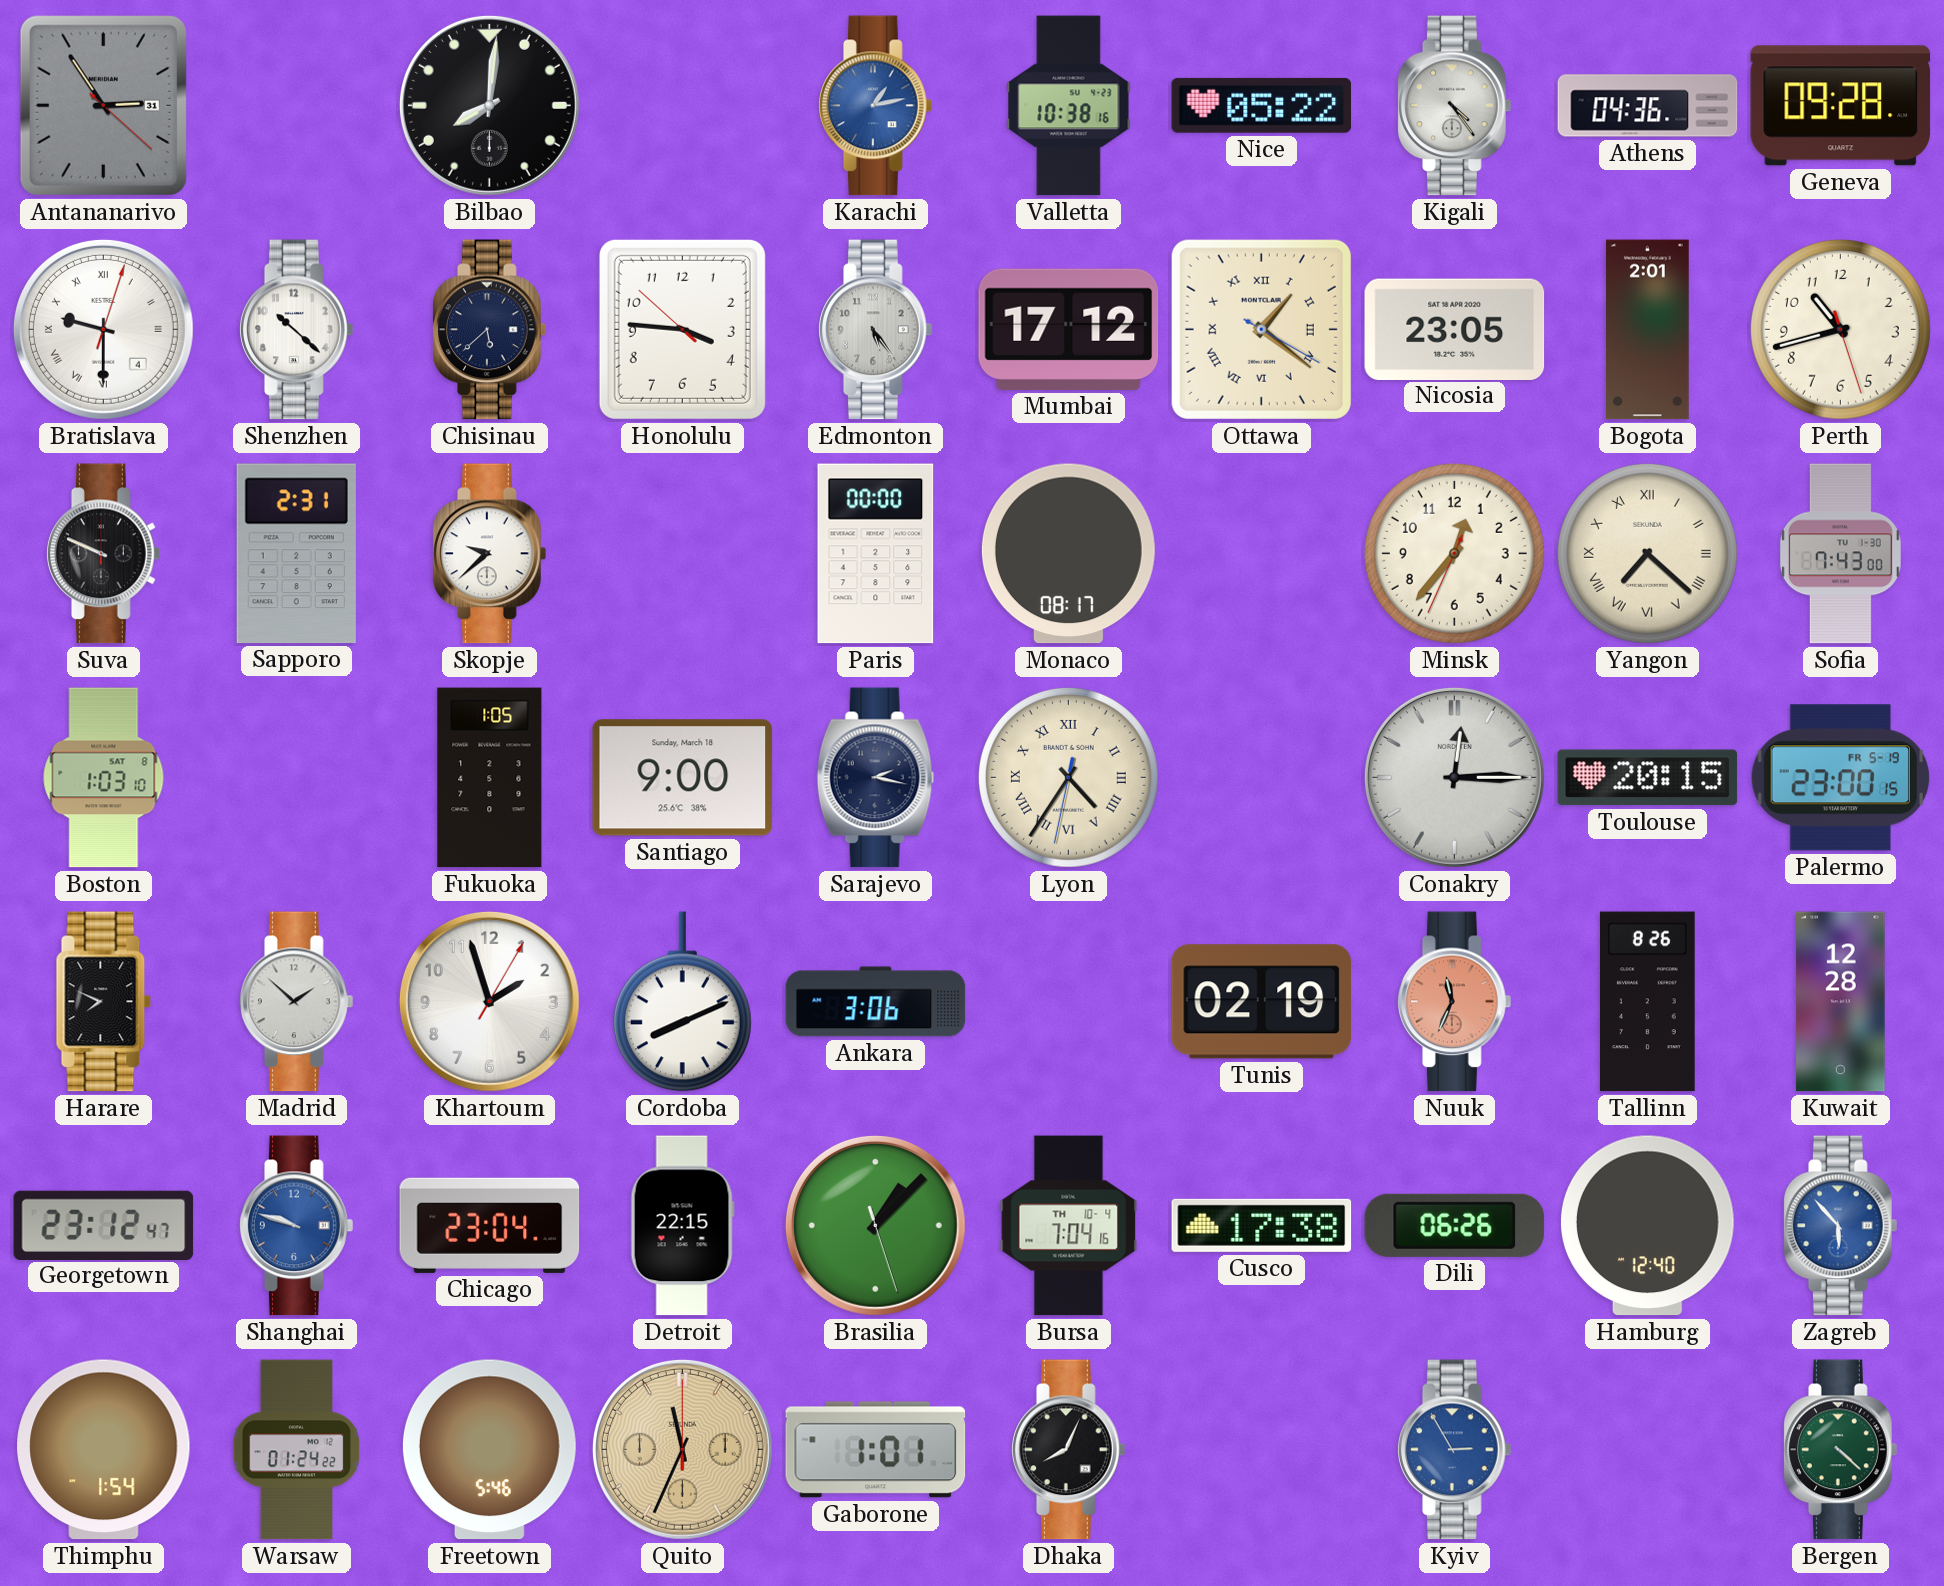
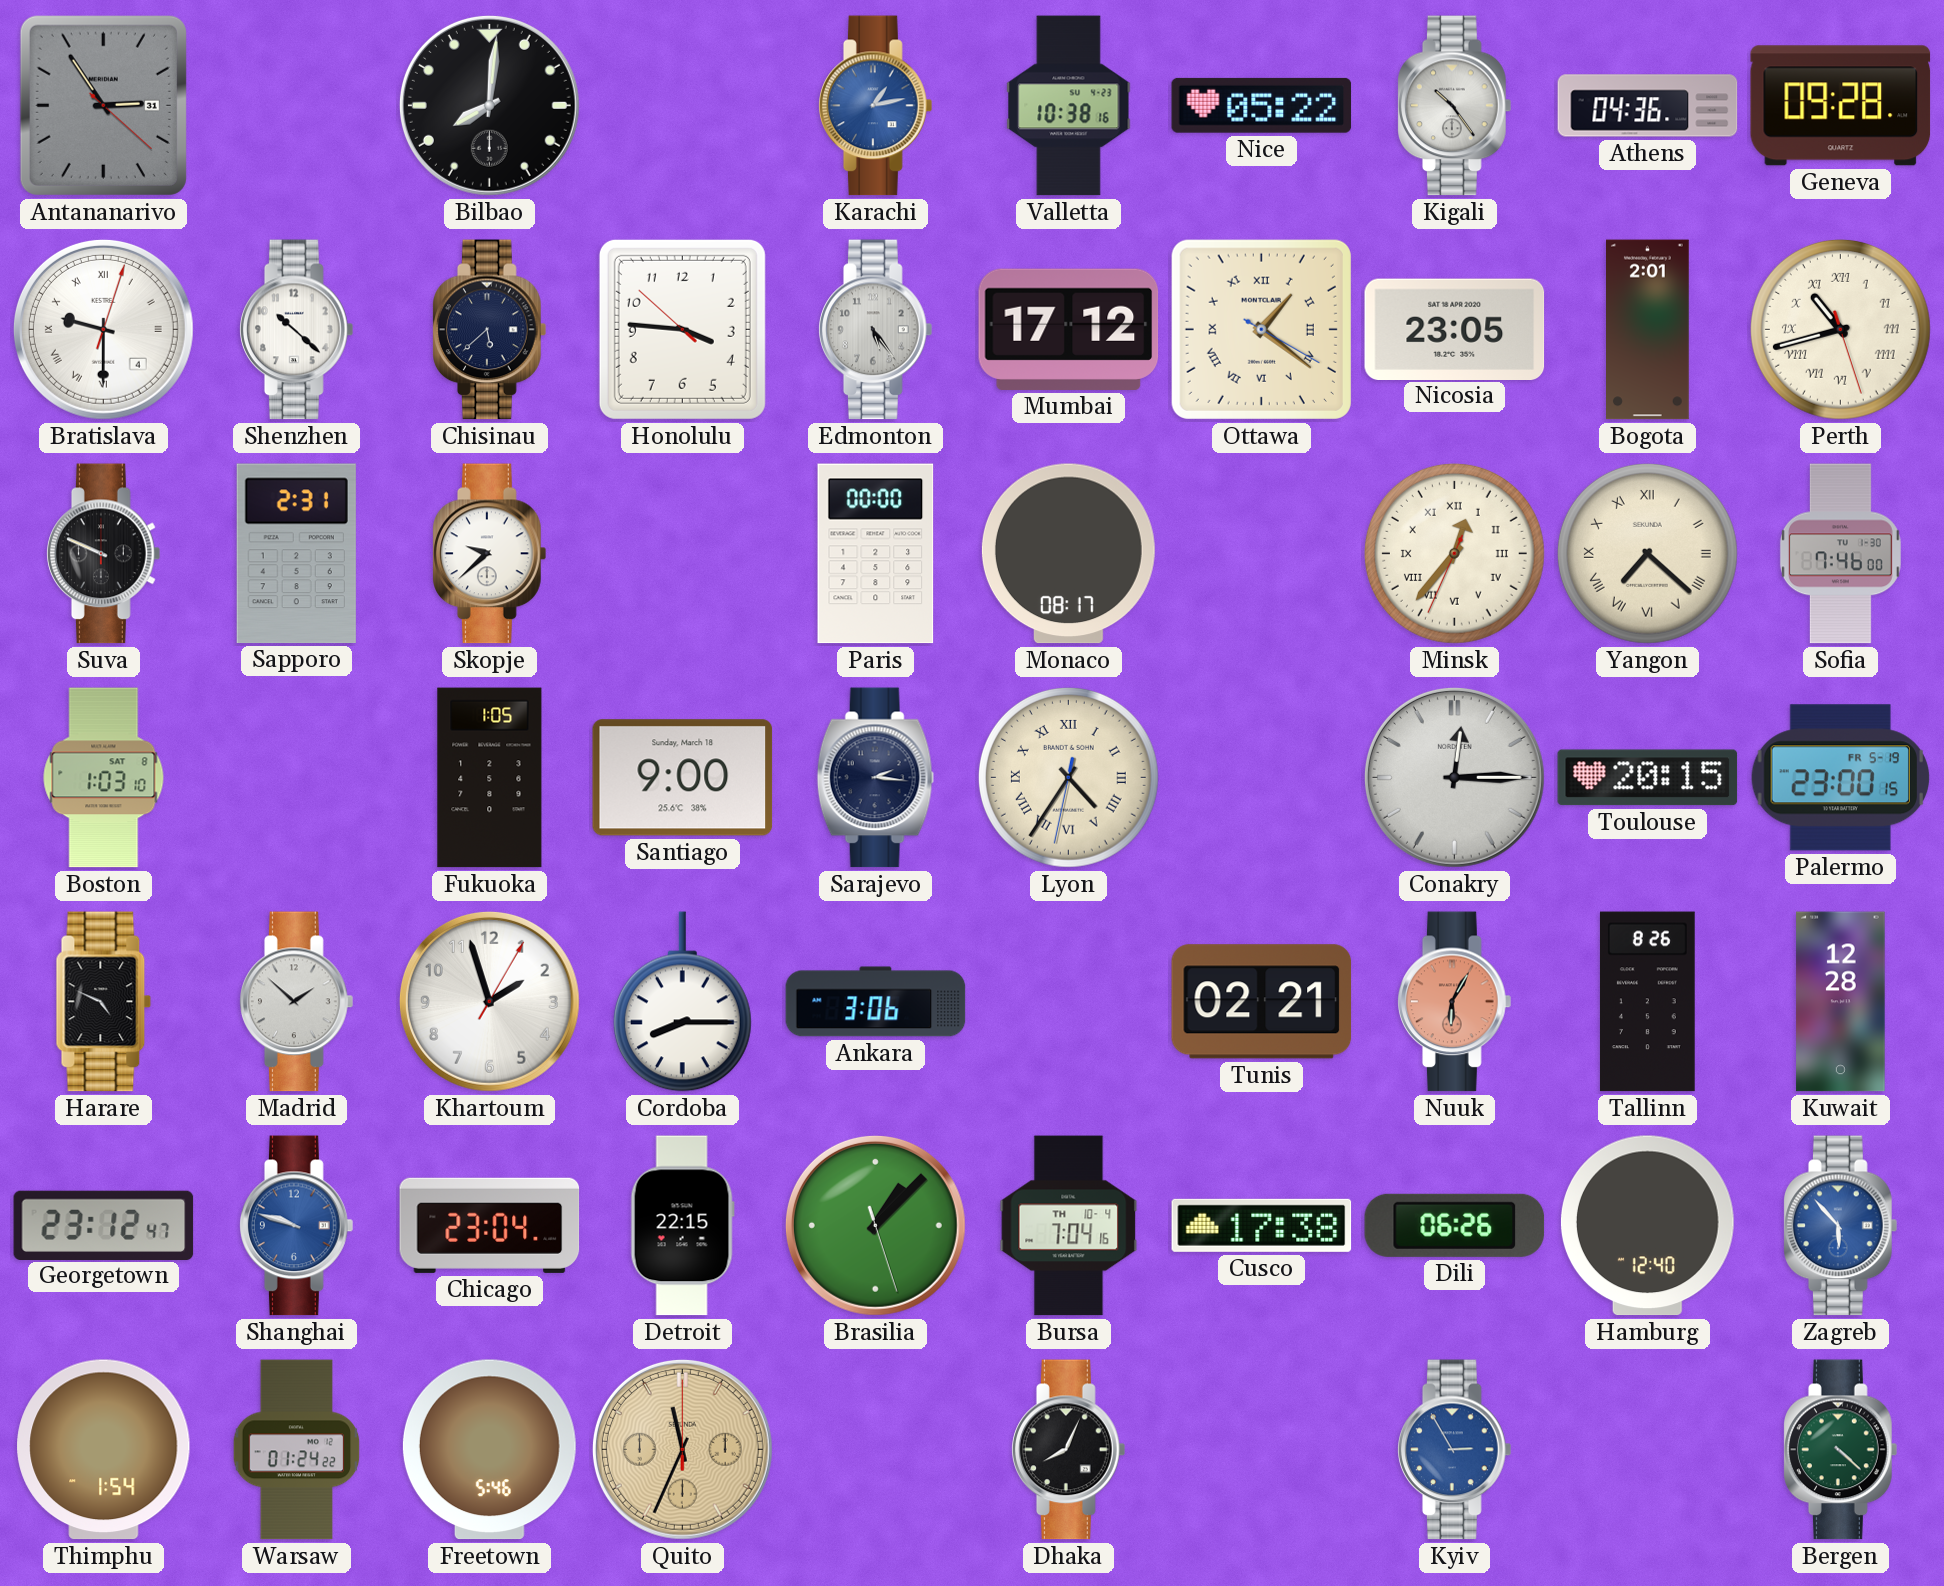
Kigali: 4:24 -> 10:24
Perth numerals: Arabic -> Roman
Minsk numerals: Arabic -> Roman
Sofia: 7:43 -> 7:46
Sarajevo: 2:17 -> 2:16
Harare: 7:49 -> 4:49
Cordoba: 8:11 -> 8:15
Tunis: 02:19 -> 02:21
Nuuk: 11:34 -> 6:05
Gaborone: 1:01 -> none
